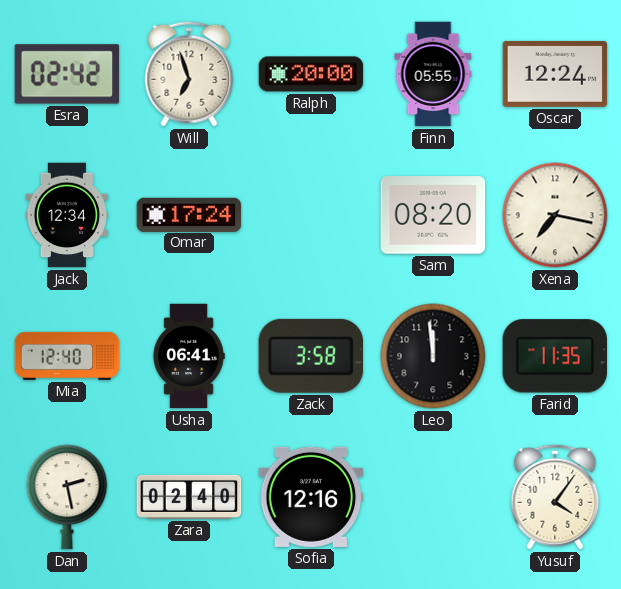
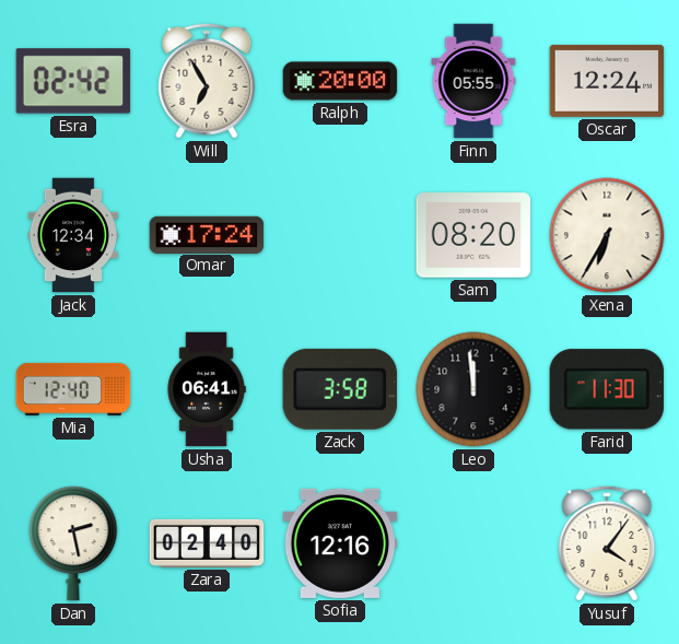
Will: 6:57 -> 6:55
Xena: 7:17 -> 6:35
Farid: 11:35 -> 11:30
